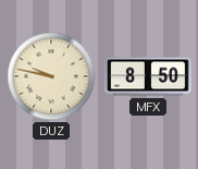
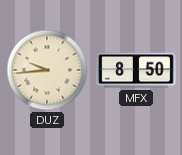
DUZ: 9:47 -> 9:44
